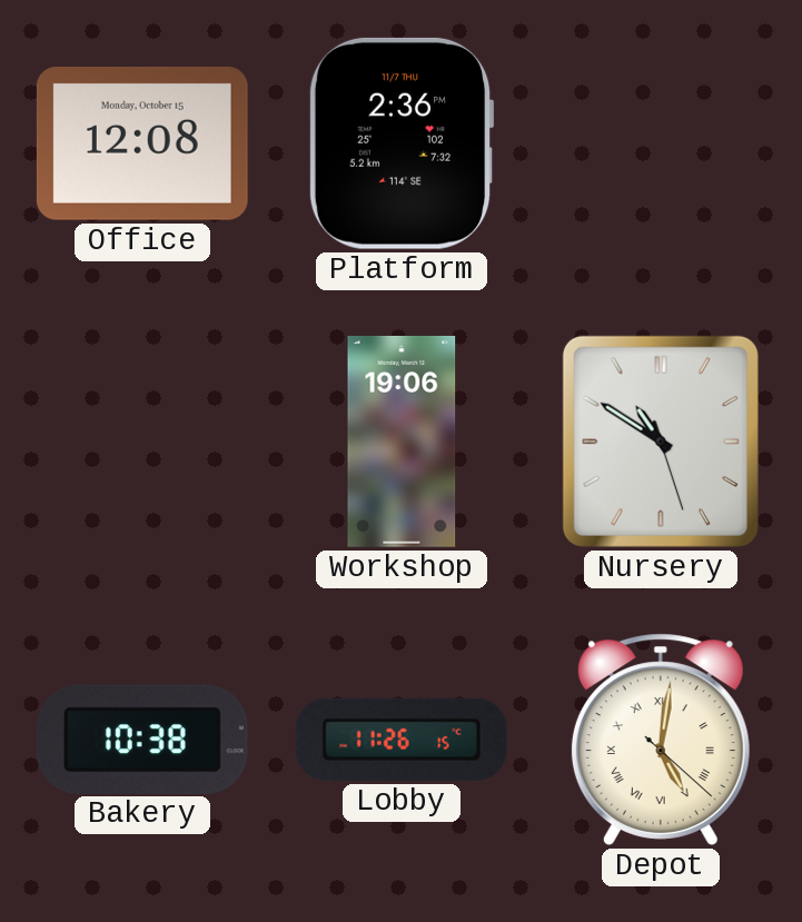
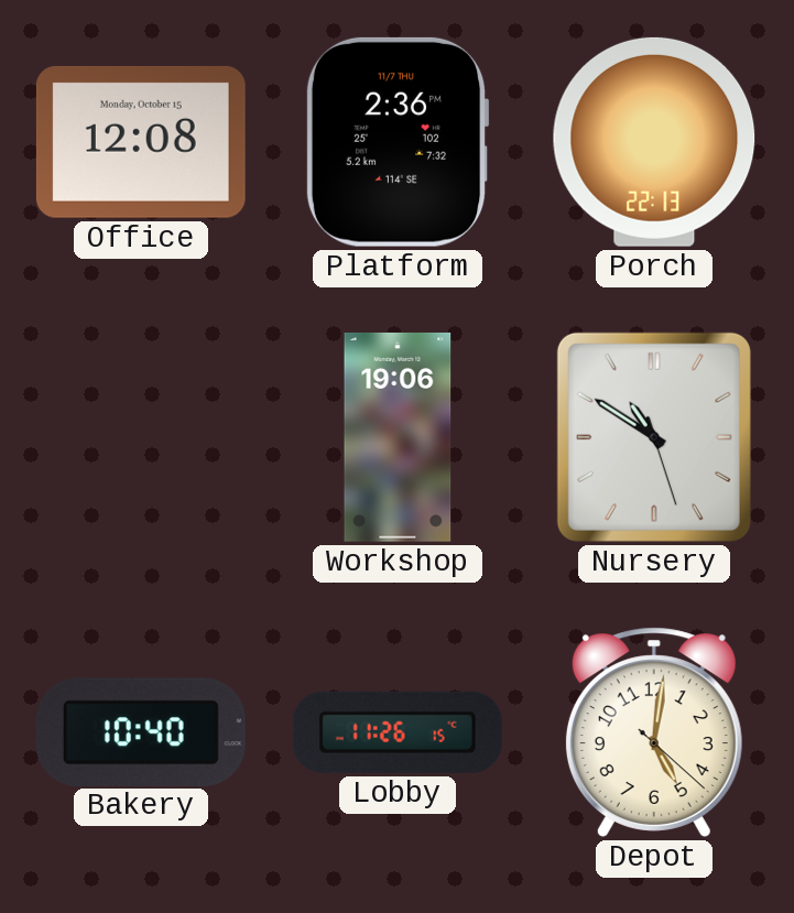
Porch: none -> 22:13
Bakery: 10:38 -> 10:40
Depot numerals: Roman -> Arabic
